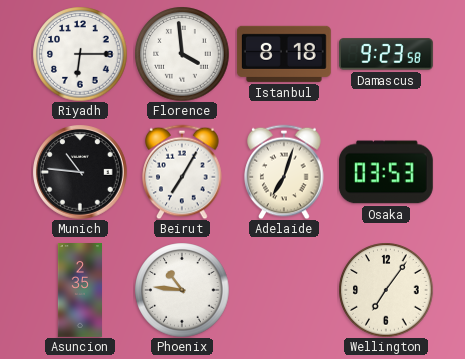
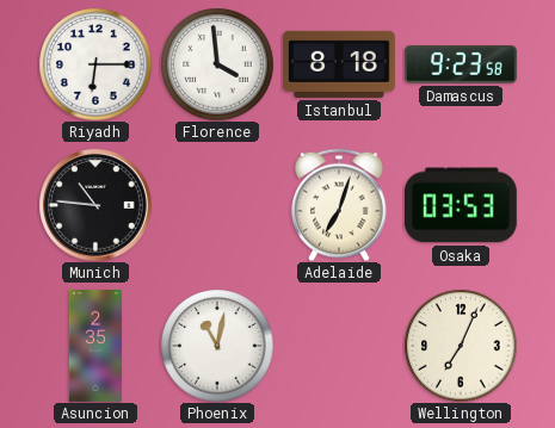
Beirut: 7:05 -> none
Phoenix: 10:46 -> 11:02
Wellington: 7:06 -> 7:04
